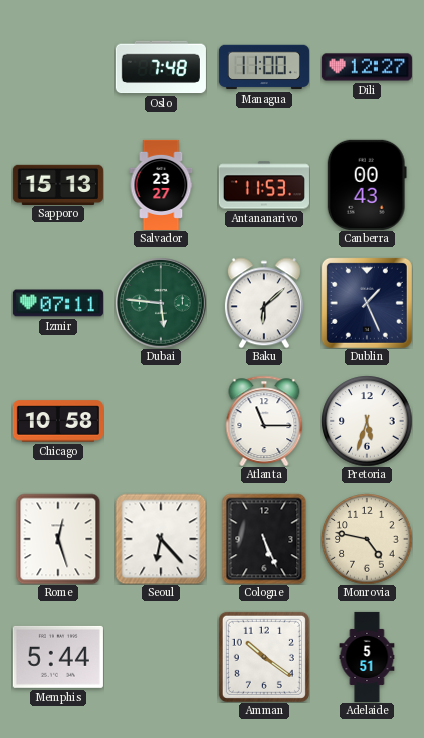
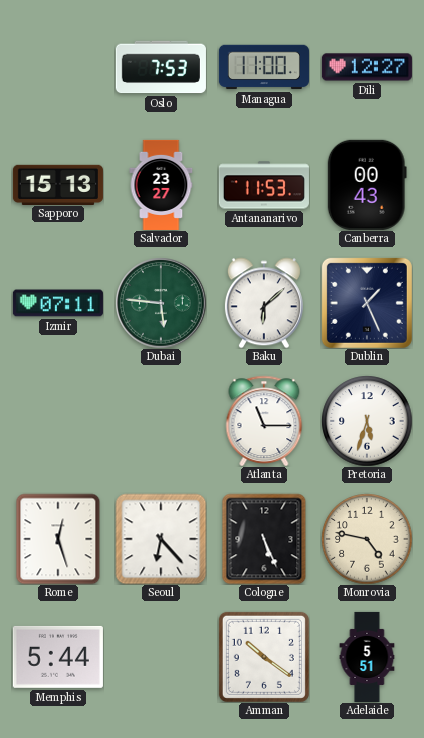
Oslo: 7:48 -> 7:53
Chicago: 10:58 -> none
